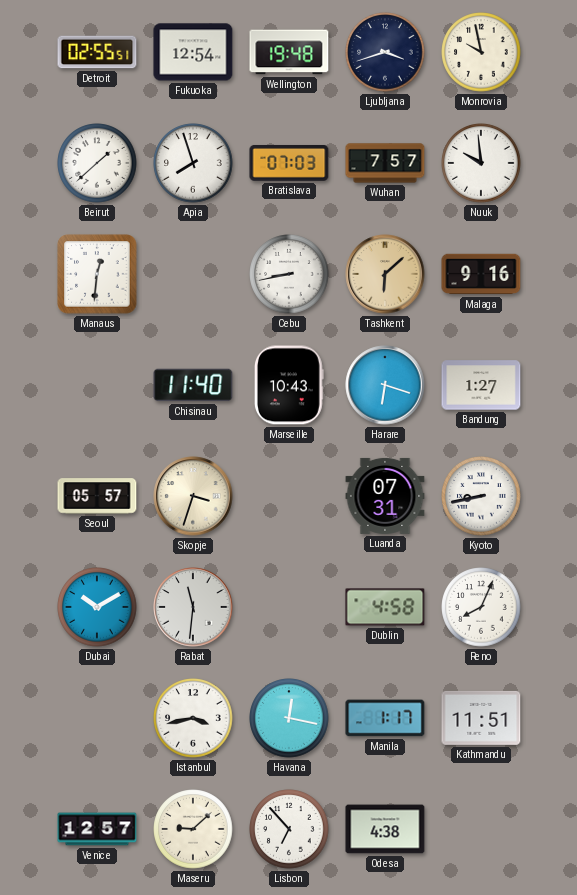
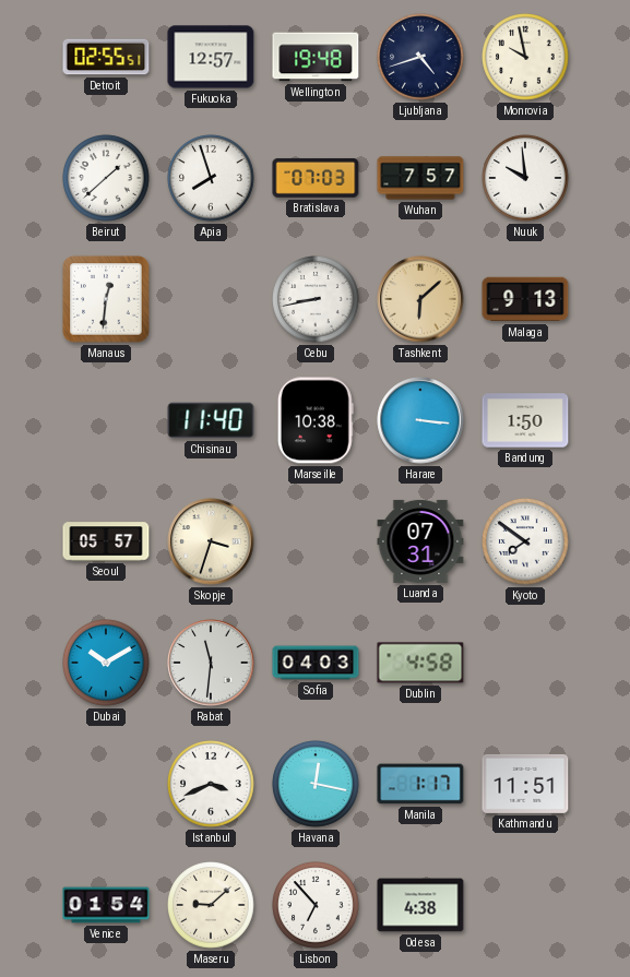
Fukuoka: 12:54 -> 12:57
Ljubljana: 3:42 -> 4:42
Malaga: 9:16 -> 9:13
Marseille: 10:43 -> 10:38
Harare: 6:18 -> 3:16
Bandung: 1:27 -> 1:50
Kyoto: 8:43 -> 7:51
Sofia: none -> 04:03
Reno: 8:04 -> none
Istanbul: 3:43 -> 3:41
Venice: 12:57 -> 01:54
